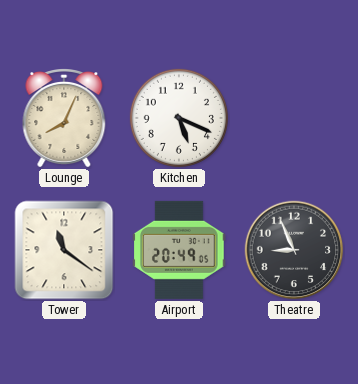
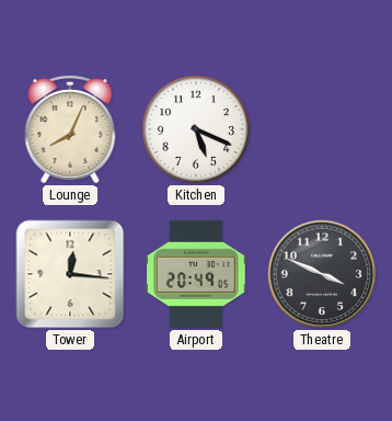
Tower: 11:21 -> 12:16
Theatre: 8:56 -> 3:49
